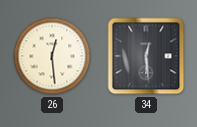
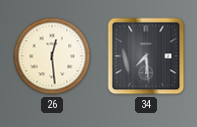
34: 12:29 -> 7:29
